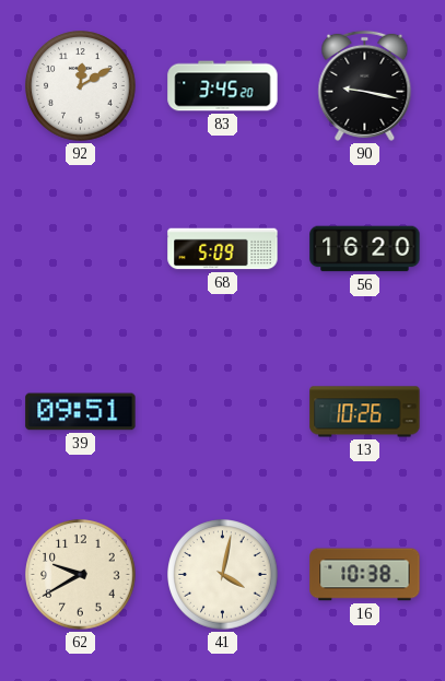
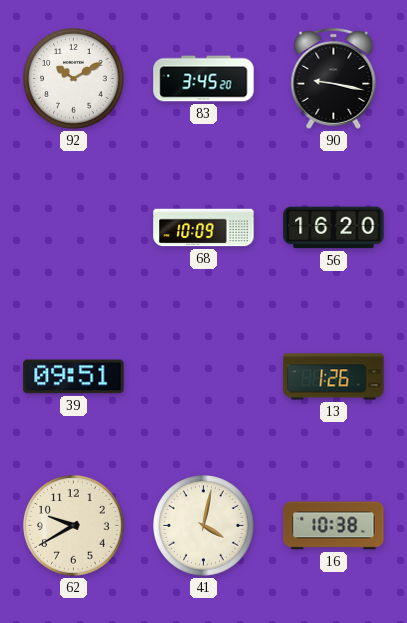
92: 12:10 -> 10:10
68: 5:09 -> 10:09
13: 10:26 -> 1:26
